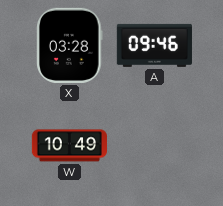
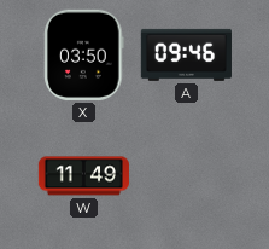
X: 03:28 -> 03:50
W: 10:49 -> 11:49
